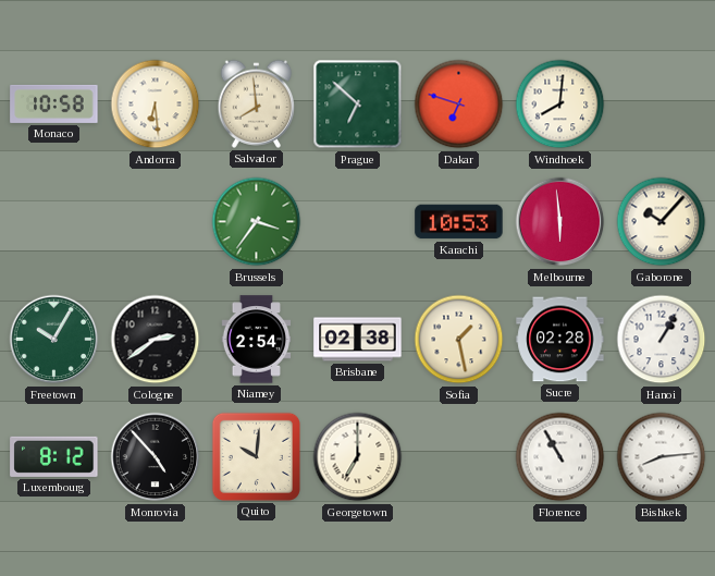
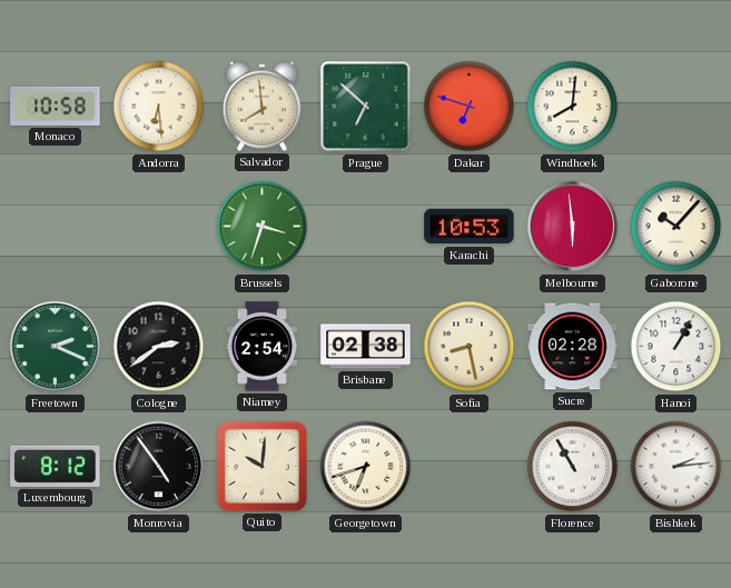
Brussels: 3:36 -> 3:33
Freetown: 10:05 -> 2:19
Sofia: 1:28 -> 8:28
Monrovia: 4:53 -> 4:54
Georgetown: 7:00 -> 6:42
Bishkek: 8:14 -> 2:14
